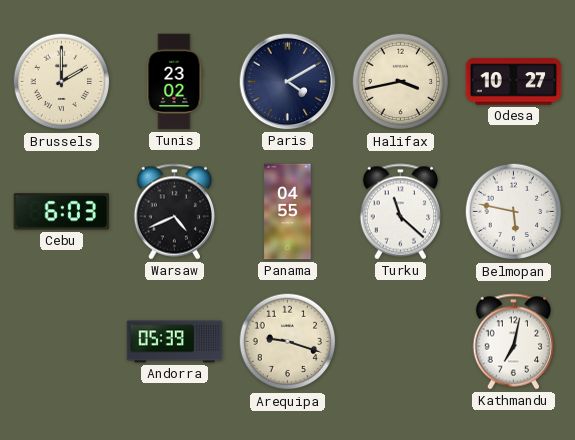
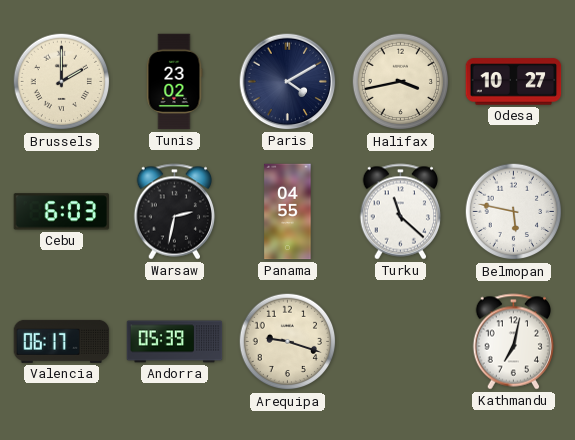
Warsaw: 4:41 -> 2:32
Valencia: none -> 06:17
